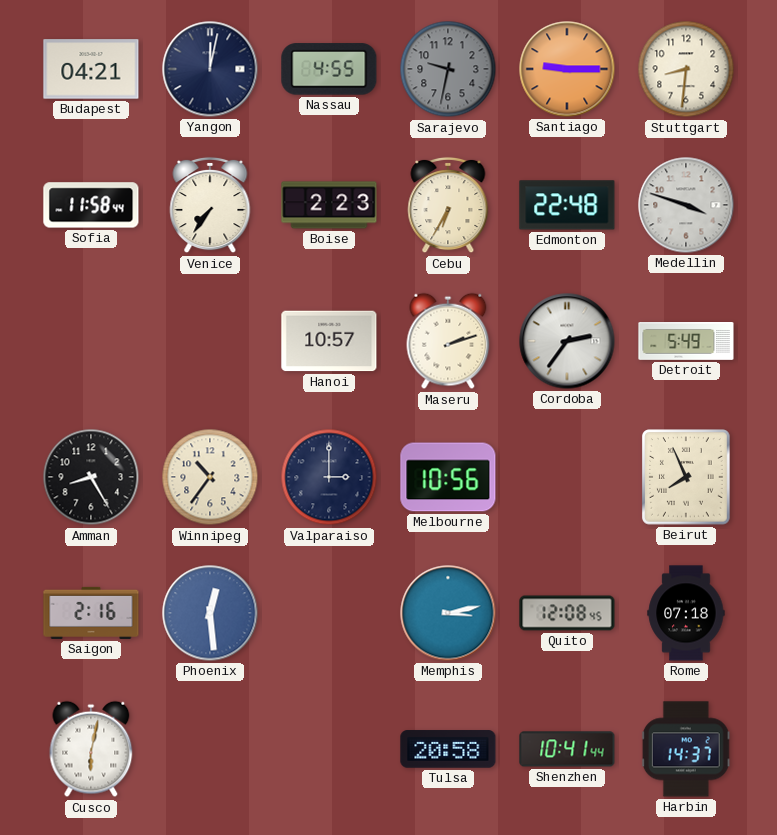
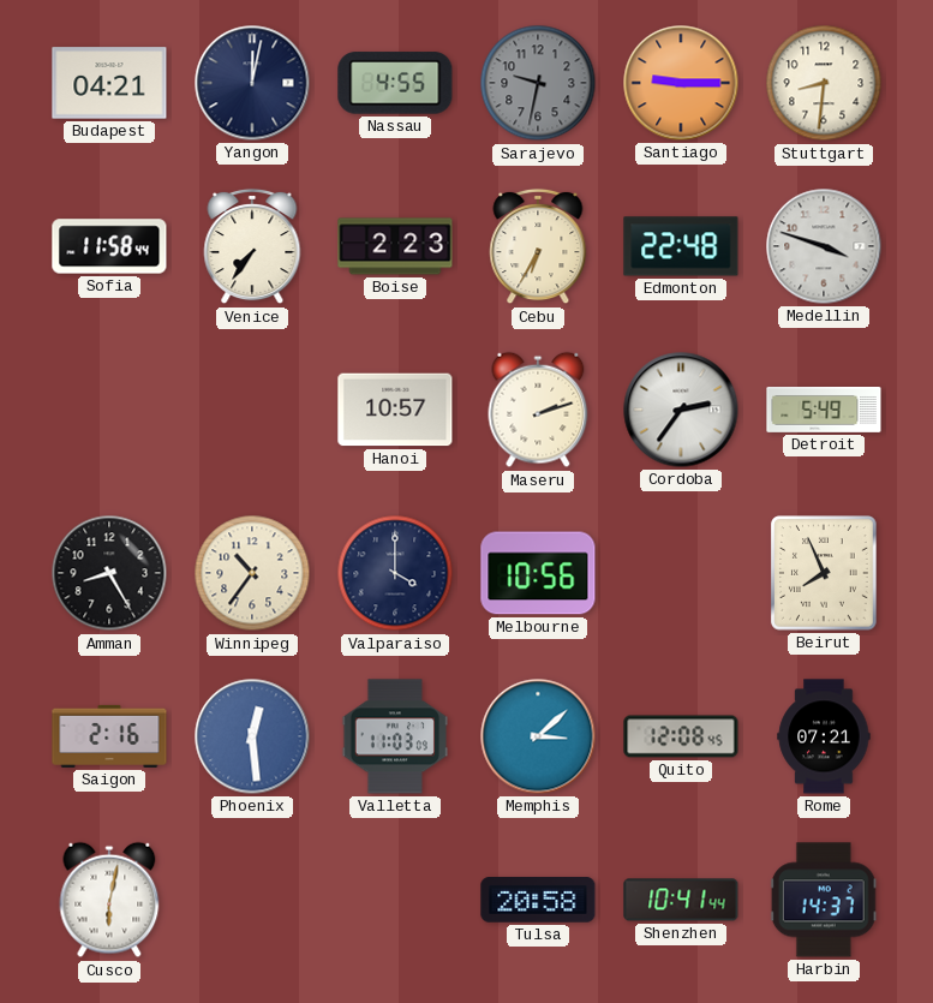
Valparaiso: 3:00 -> 4:00
Valletta: none -> 11:03
Memphis: 3:13 -> 3:08
Rome: 07:18 -> 07:21
